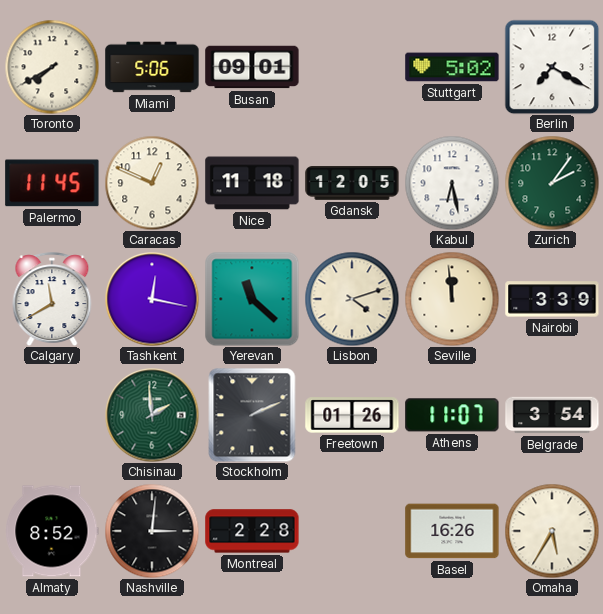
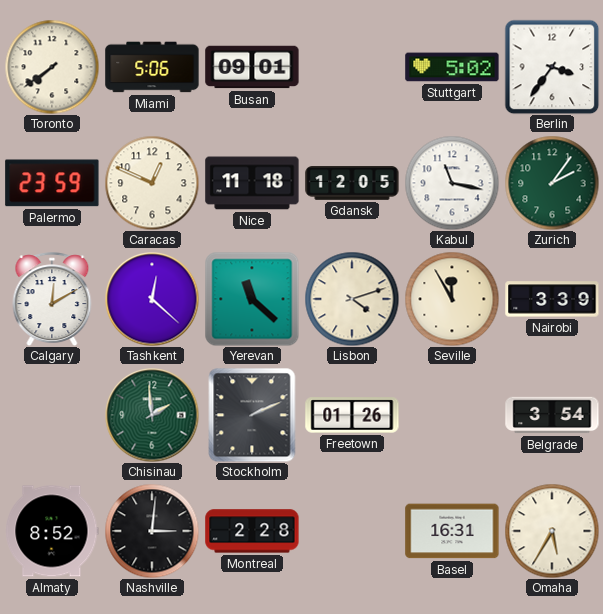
Toronto: 7:40 -> 7:39
Berlin: 7:20 -> 3:36
Palermo: 11:45 -> 23:59
Kabul: 6:28 -> 11:17
Calgary: 11:40 -> 12:10
Tashkent: 12:17 -> 12:22
Seville: 11:59 -> 11:55
Athens: 11:07 -> none
Basel: 16:26 -> 16:31
